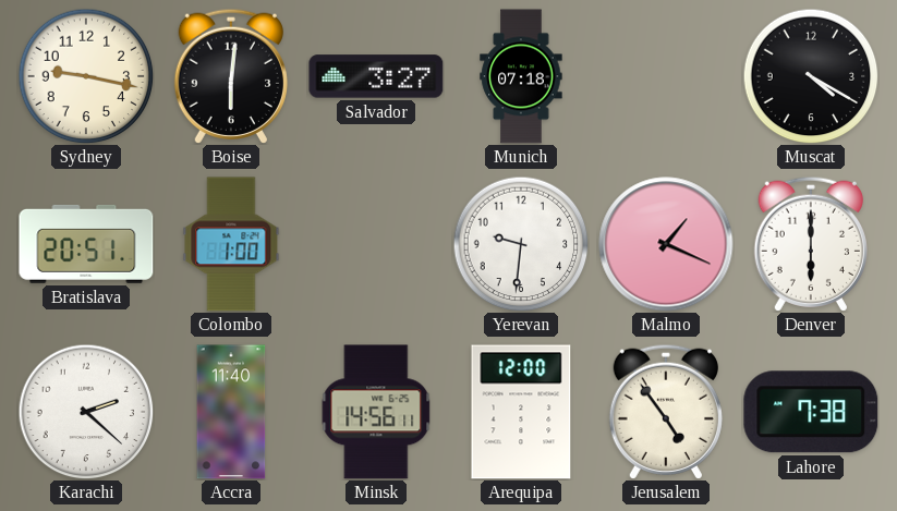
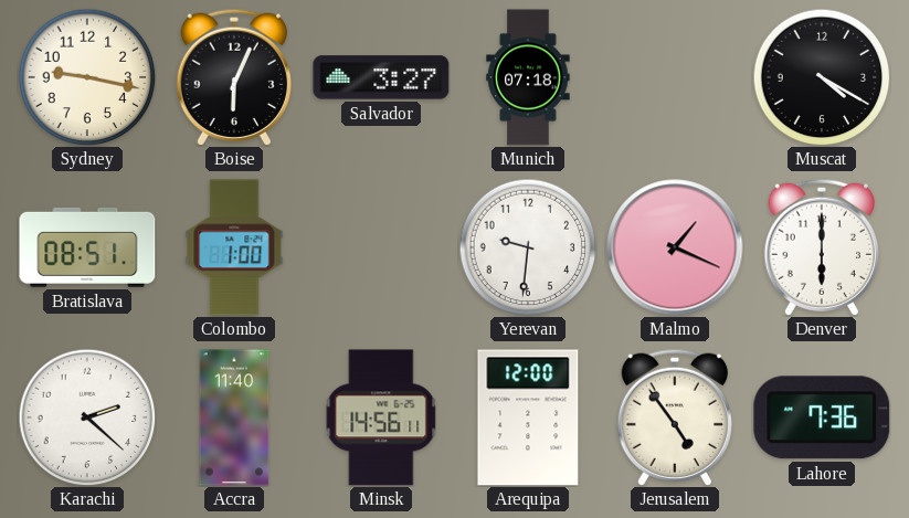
Boise: 6:01 -> 6:04
Bratislava: 20:51 -> 08:51
Lahore: 7:38 -> 7:36
